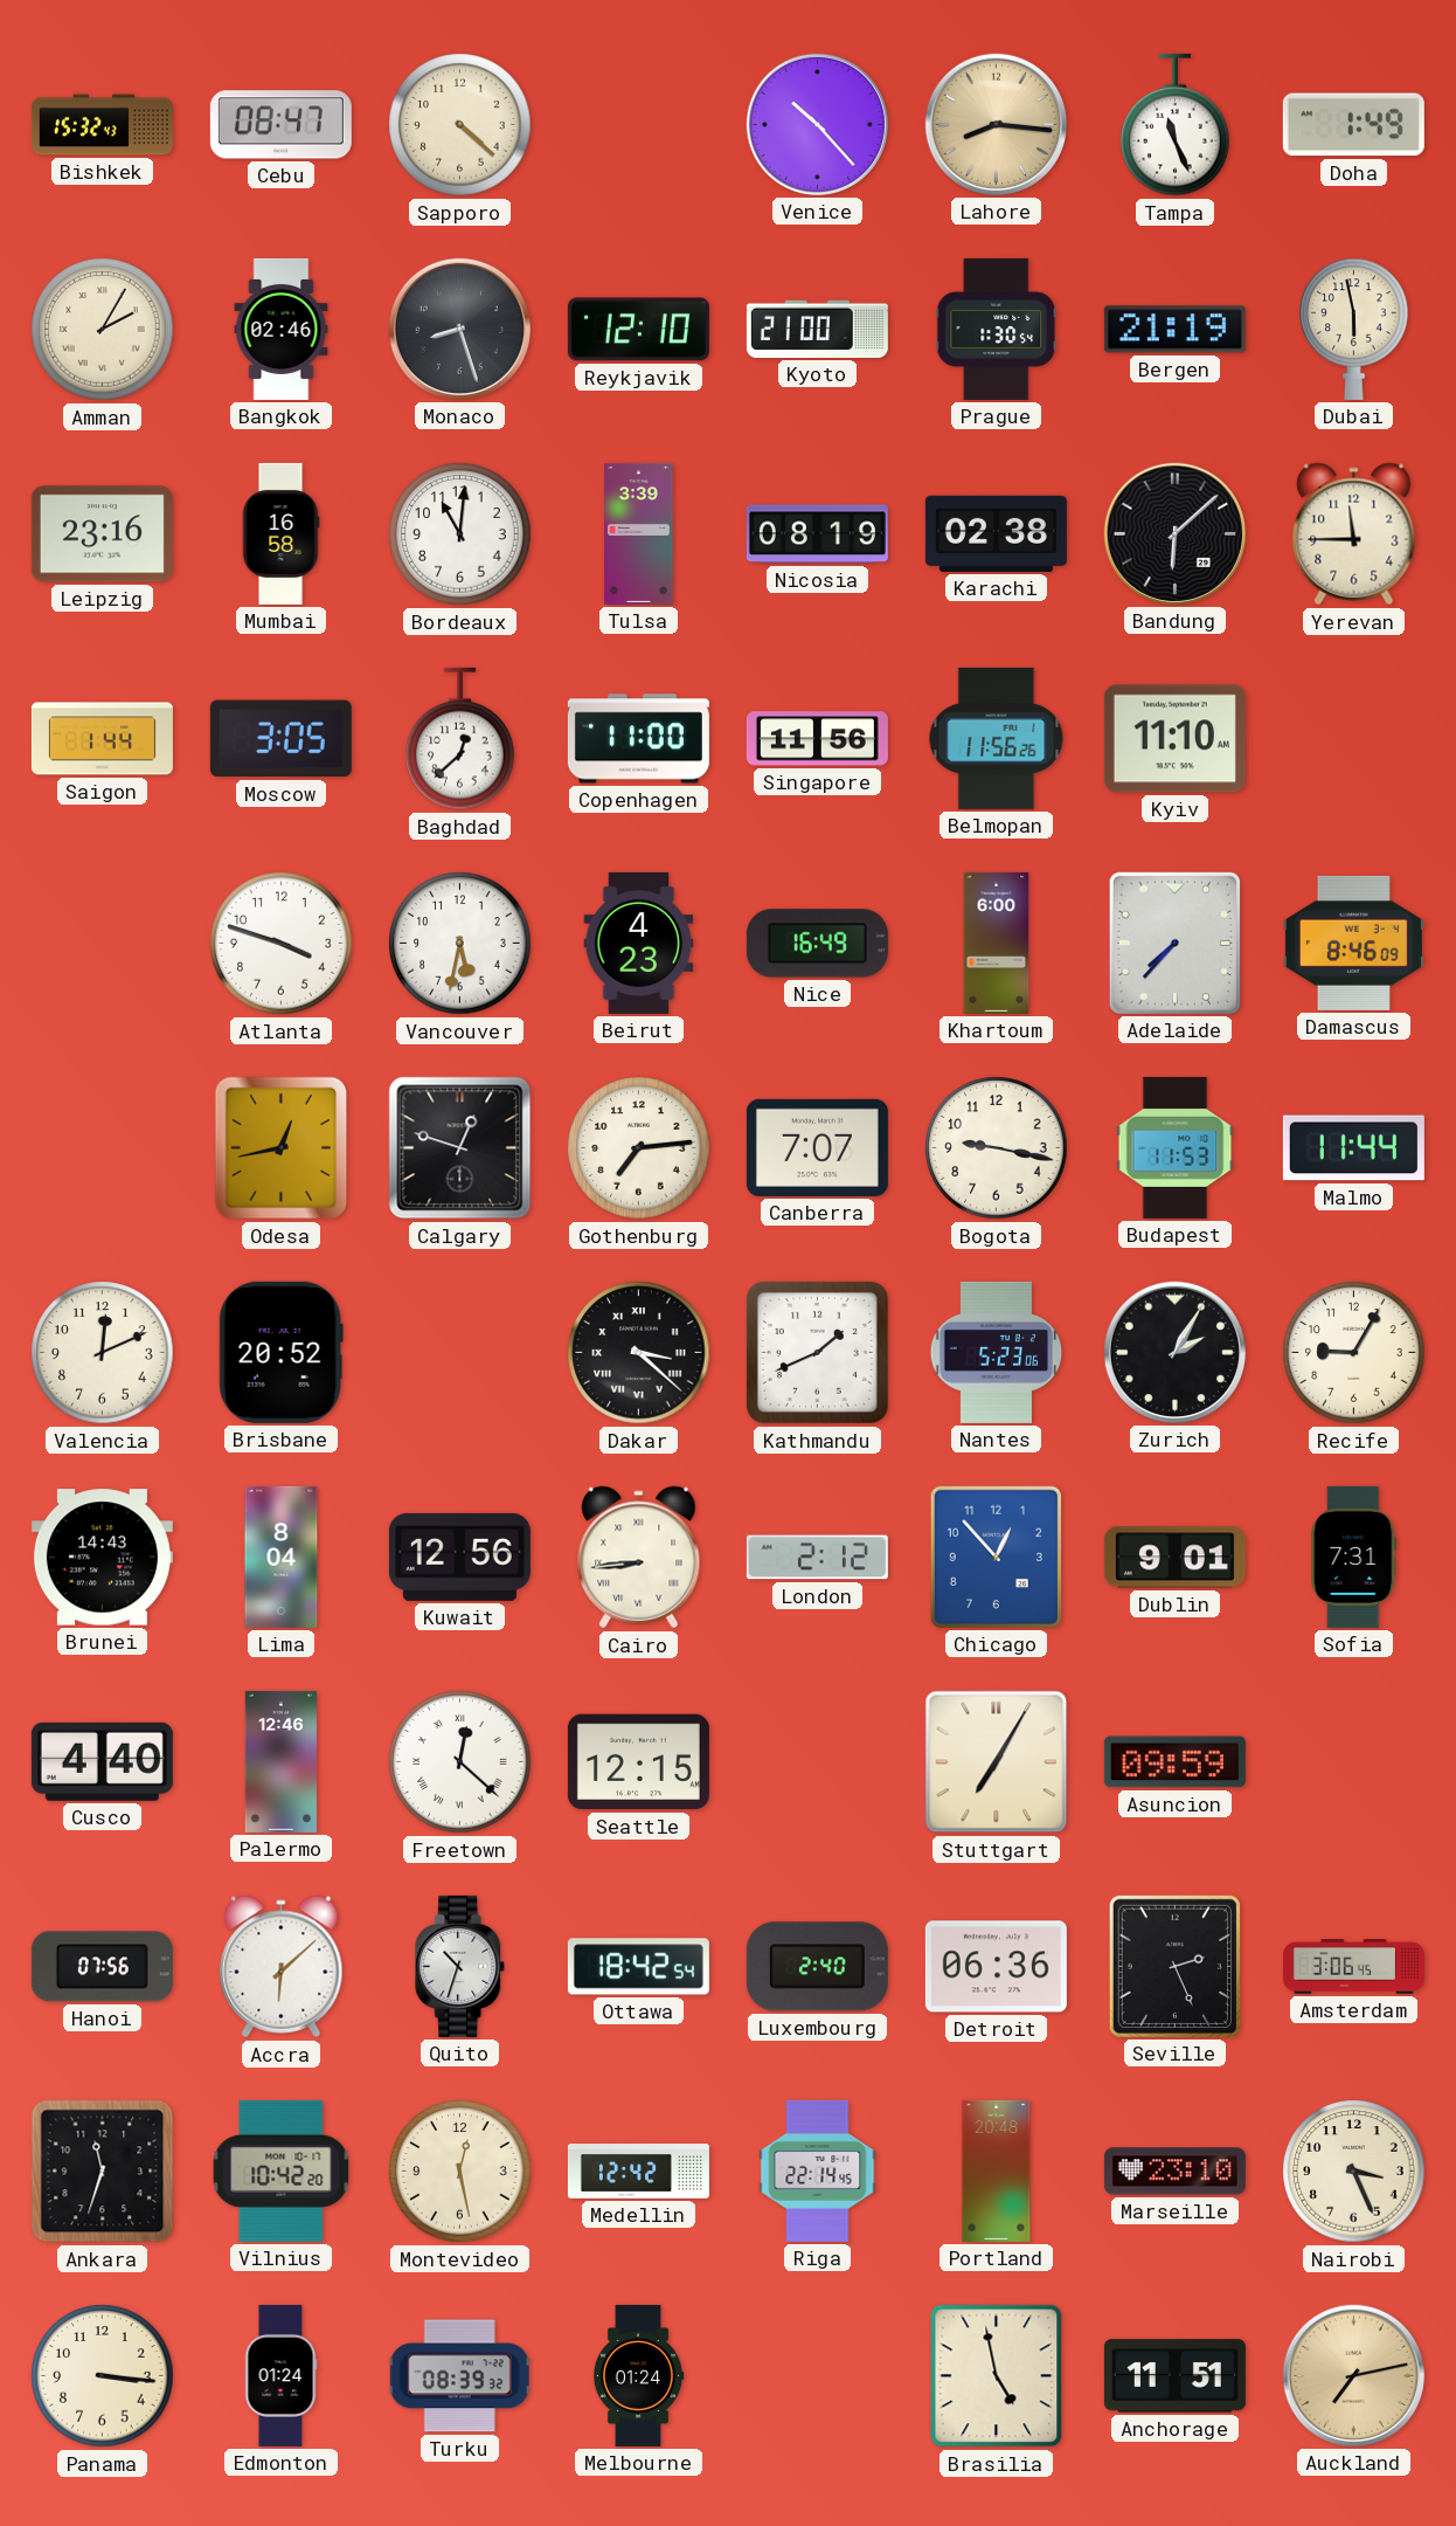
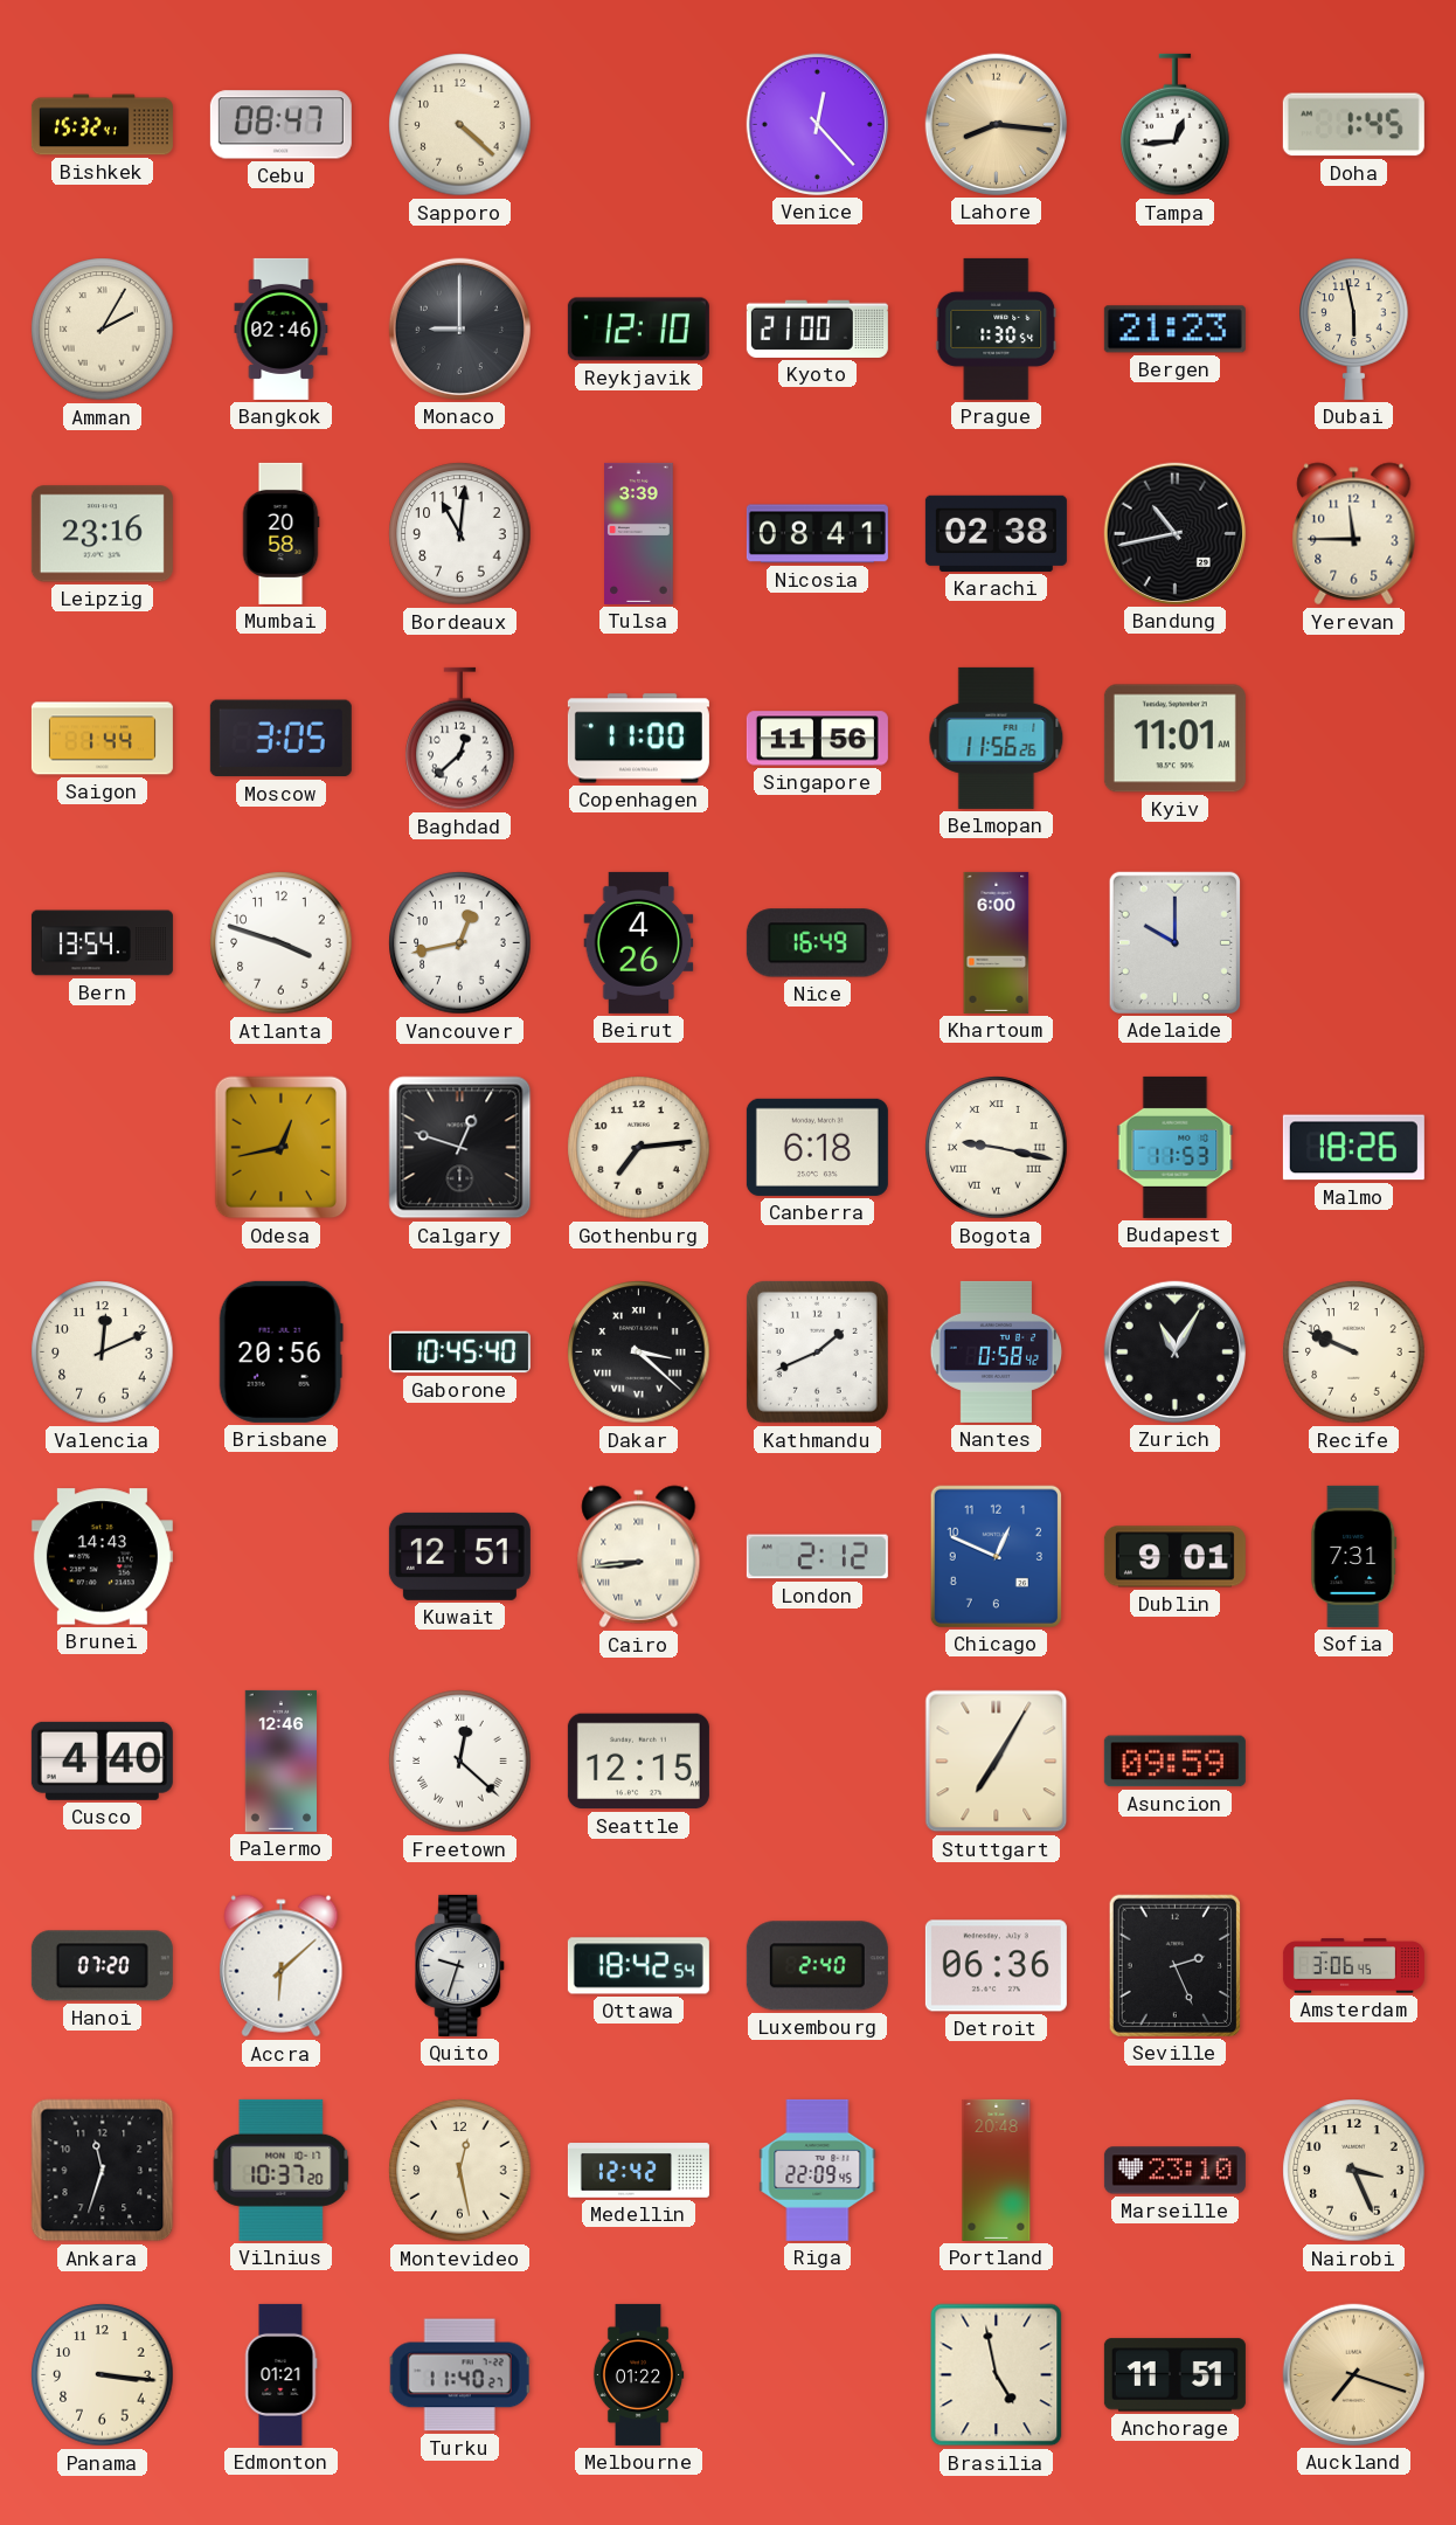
Bishkek: 15:32:43 -> 15:32:41
Venice: 10:23 -> 12:23
Tampa: 11:26 -> 12:44
Doha: 1:49 -> 1:45
Monaco: 8:27 -> 9:00
Bergen: 21:19 -> 21:23
Mumbai: 16:58 -> 20:58
Nicosia: 08:19 -> 08:41
Bandung: 6:08 -> 10:43
Kyiv: 11:10 -> 11:01
Bern: none -> 13:54
Vancouver: 5:32 -> 12:43
Beirut: 4:23 -> 4:26
Adelaide: 7:37 -> 10:00
Damascus: 8:46 -> none
Canberra: 7:07 -> 6:18
Bogota numerals: Arabic -> Roman
Malmo: 11:44 -> 18:26
Brisbane: 20:52 -> 20:56
Gaborone: none -> 10:45
Nantes: 5:23 -> 0:58
Zurich: 2:05 -> 11:05
Recife: 9:05 -> 9:49
Lima: 8:04 -> none
Kuwait: 12:56 -> 12:51
Chicago: 12:53 -> 12:49
Hanoi: 07:56 -> 07:20
Quito: 10:33 -> 9:33
Vilnius: 10:42 -> 10:37
Riga: 22:14 -> 22:09
Edmonton: 01:24 -> 01:21
Turku: 08:39 -> 11:40
Melbourne: 01:24 -> 01:22
Auckland: 7:13 -> 7:18
